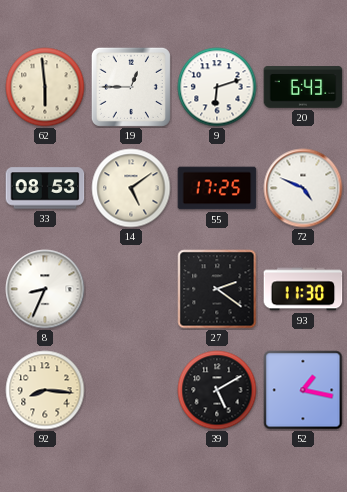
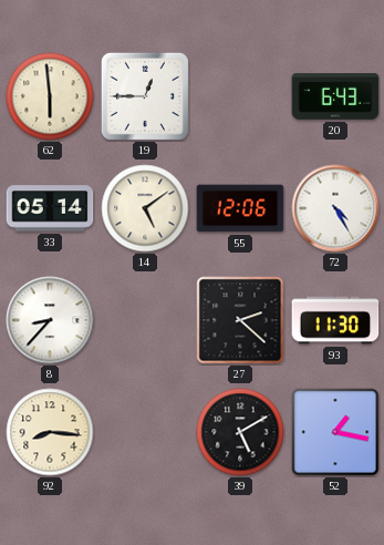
9: 6:12 -> none
33: 08:53 -> 05:14
55: 17:25 -> 12:06
72: 4:49 -> 4:25
8: 8:34 -> 8:37
27: 2:21 -> 2:22
